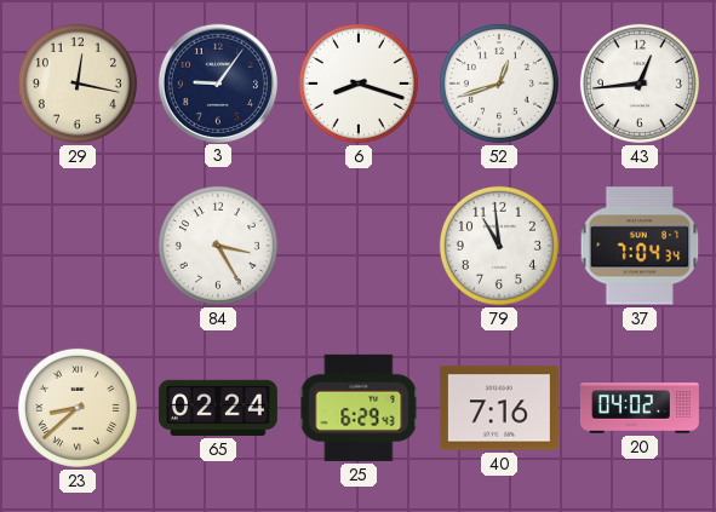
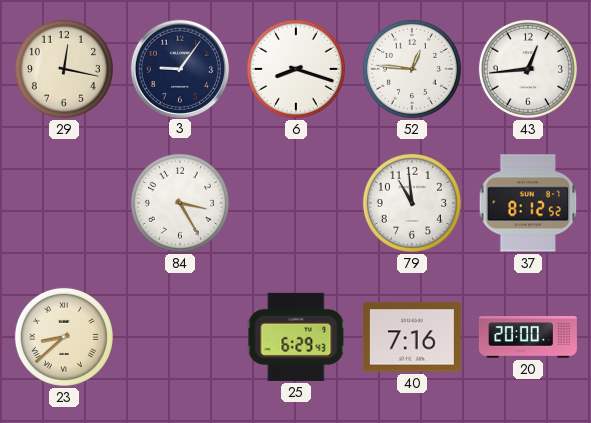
52: 12:42 -> 12:46
37: 7:04 -> 8:12
65: 02:24 -> none
20: 04:02 -> 20:00
